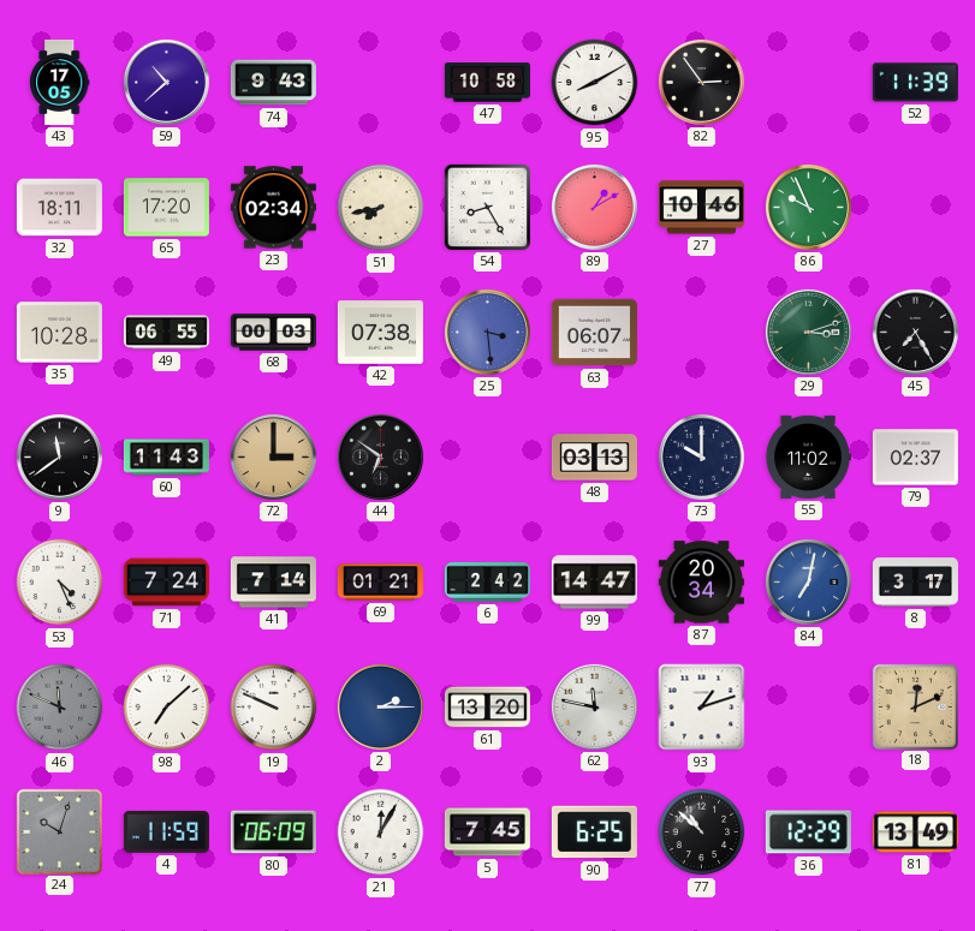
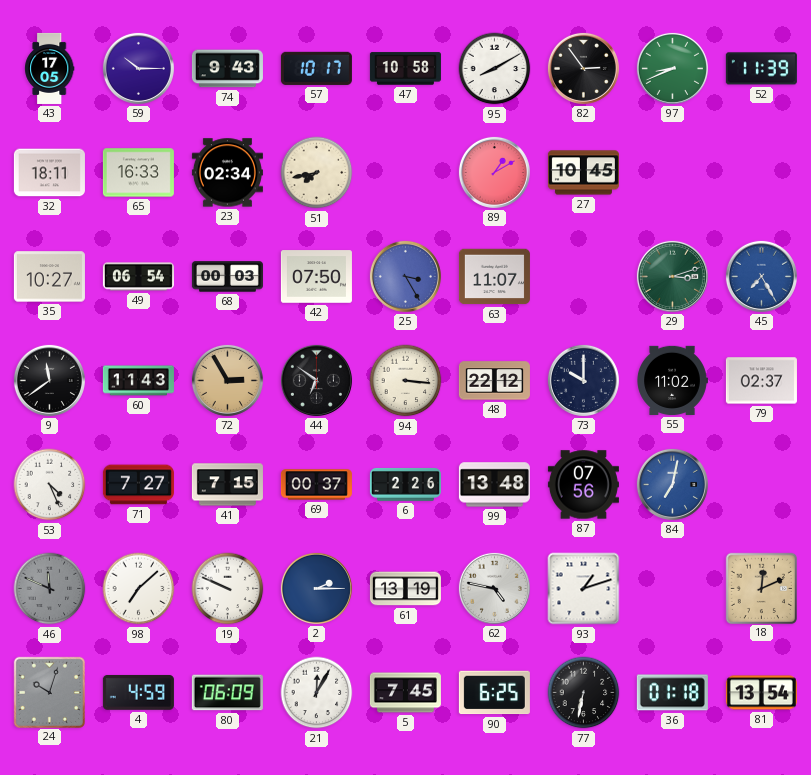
59: 10:38 -> 10:15
57: none -> 10:17
97: none -> 8:41
65: 17:20 -> 16:33
54: 8:25 -> none
27: 10:46 -> 10:45
86: 9:56 -> none
35: 10:28 -> 10:27
49: 06:55 -> 06:54
42: 07:38 -> 07:50
25: 3:29 -> 3:25
63: 06:07 -> 11:07
45 dial: black -> blue
72: 3:00 -> 2:55
94: none -> 3:16
48: 03:13 -> 22:12
71: 7:24 -> 7:27
41: 7:14 -> 7:15
69: 01:21 -> 00:37
6: 2:42 -> 2:26
99: 14:47 -> 13:48
87: 20:34 -> 07:56
8: 3:17 -> none
61: 13:20 -> 13:19
62: 11:47 -> 4:47
4: 11:59 -> 4:59
77: 10:52 -> 6:32
36: 12:29 -> 01:18
81: 13:49 -> 13:54
